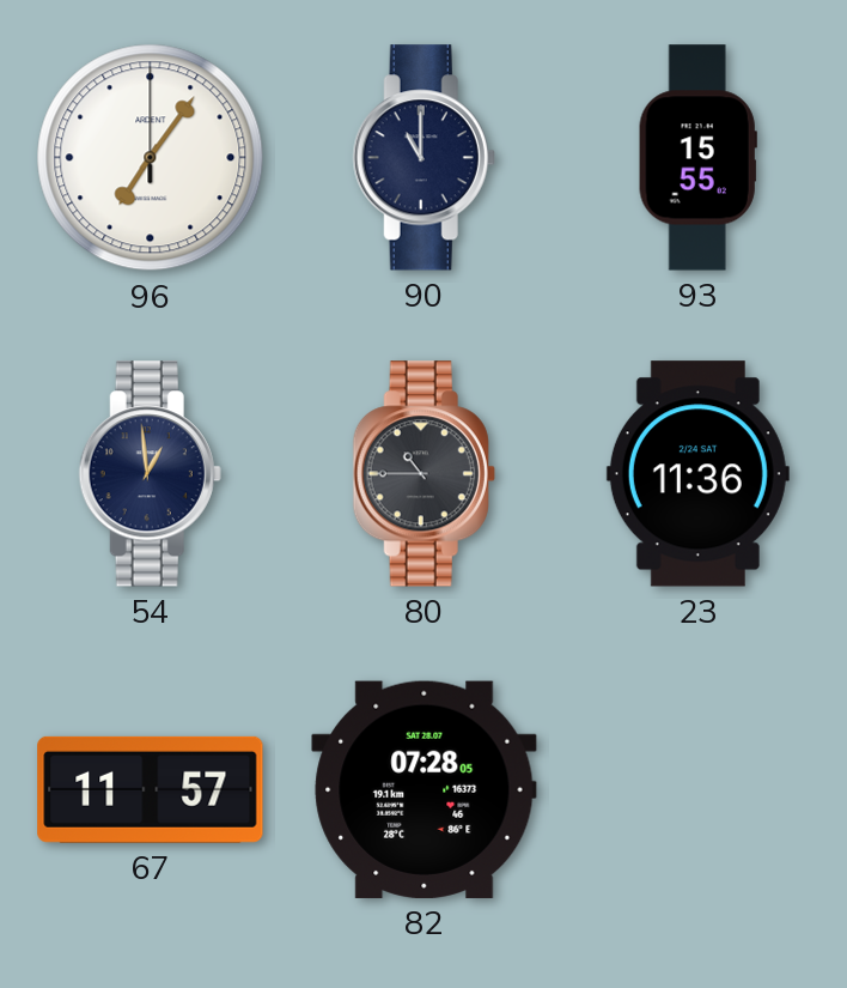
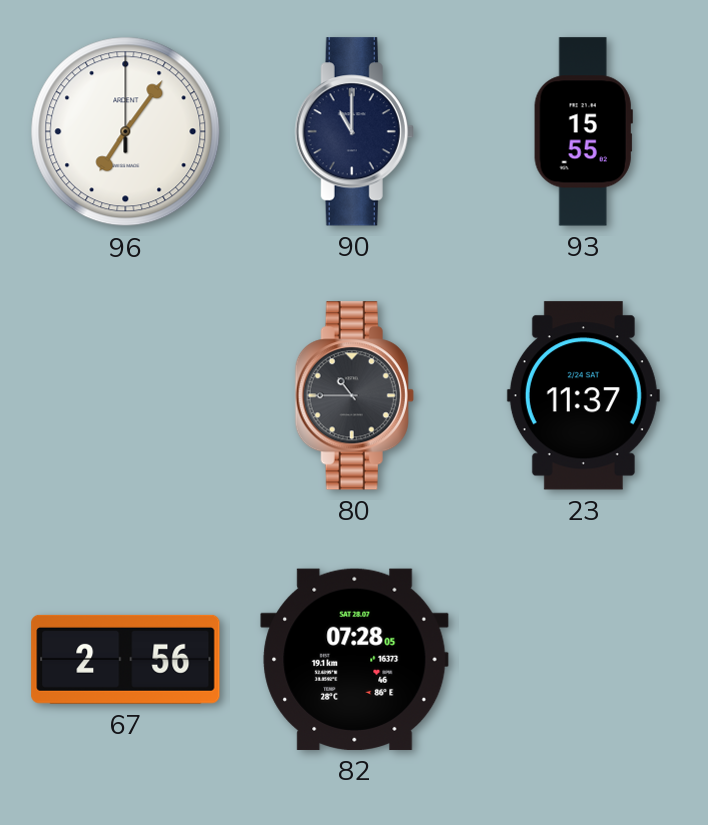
54: 12:59 -> none
23: 11:36 -> 11:37
67: 11:57 -> 2:56
